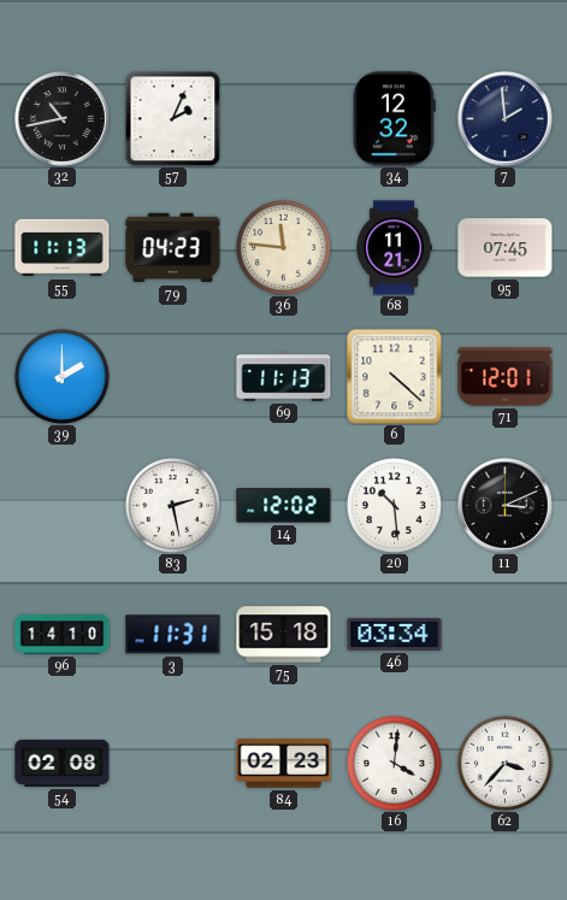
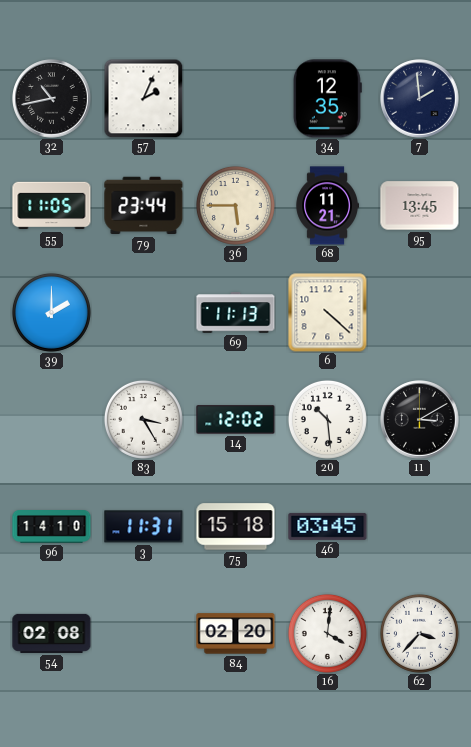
34: 12:32 -> 12:35
55: 11:13 -> 11:05
79: 04:23 -> 23:44
36: 11:46 -> 5:45
95: 07:45 -> 13:45
71: 12:01 -> none
83: 2:28 -> 3:25
11: 3:11 -> 3:10
46: 03:34 -> 03:45
84: 02:23 -> 02:20
